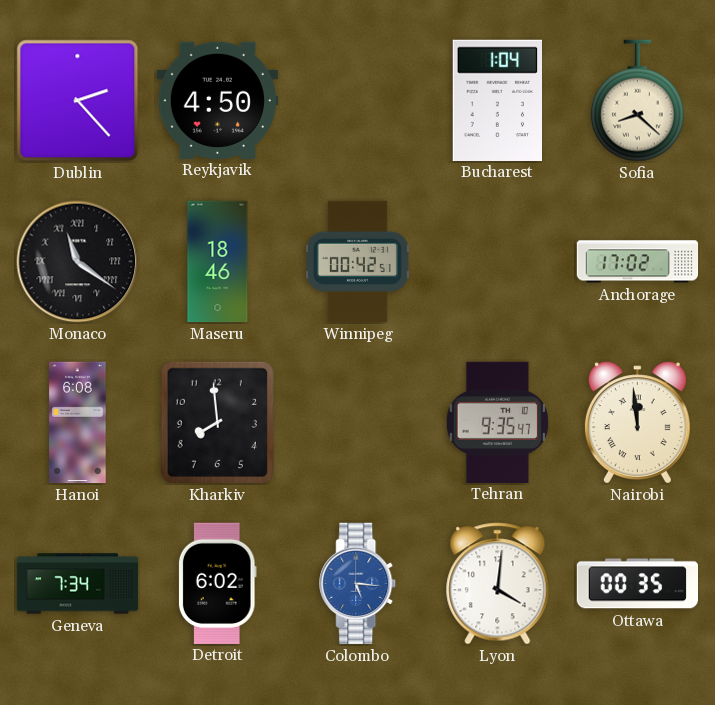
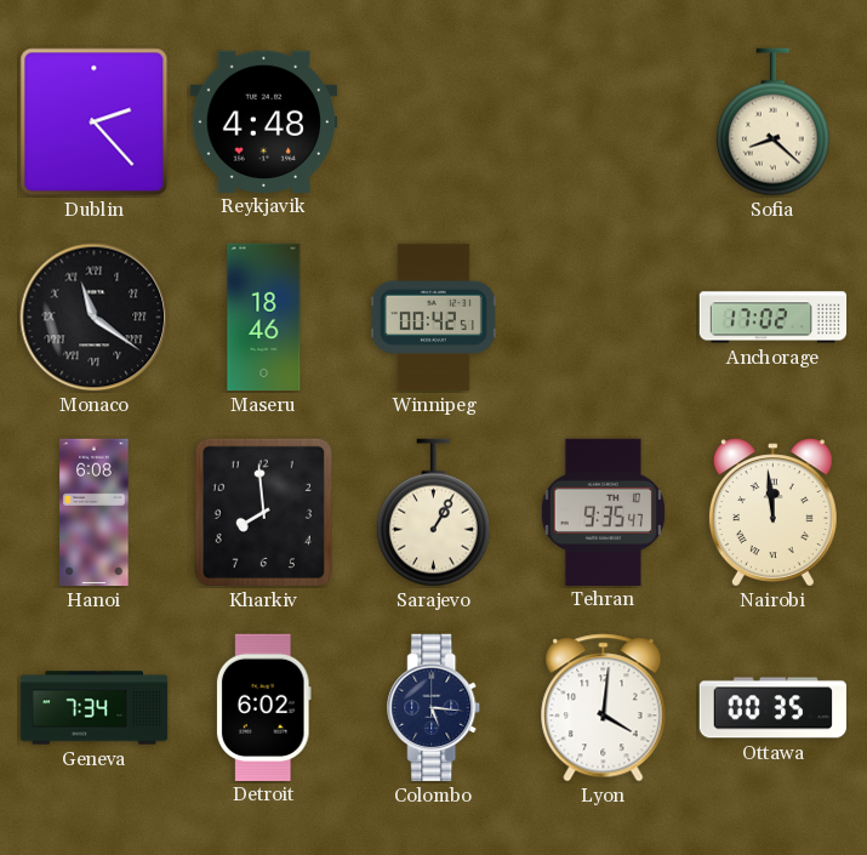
Reykjavik: 4:50 -> 4:48
Bucharest: 1:04 -> none
Sarajevo: none -> 1:05
Colombo dial: blue -> navy
